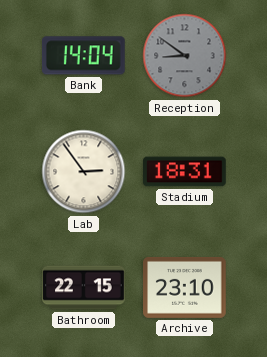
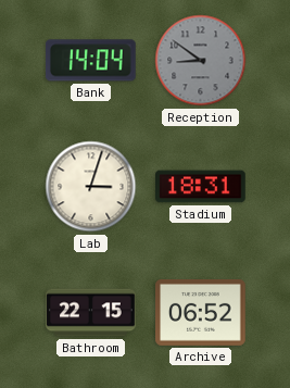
Lab: 2:54 -> 3:03
Archive: 23:10 -> 06:52
